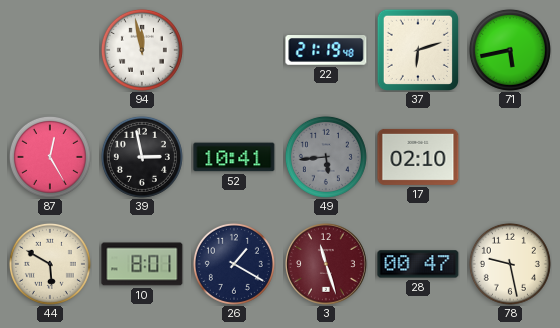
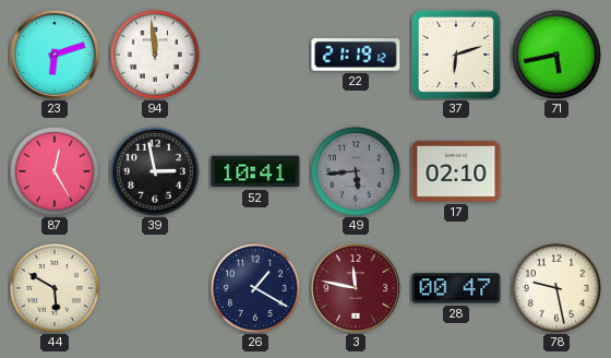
23: none -> 6:12
94: 11:58 -> 11:59
22: 21:19:48 -> 21:19:12
10: 8:01 -> none
3: 11:27 -> 11:47
